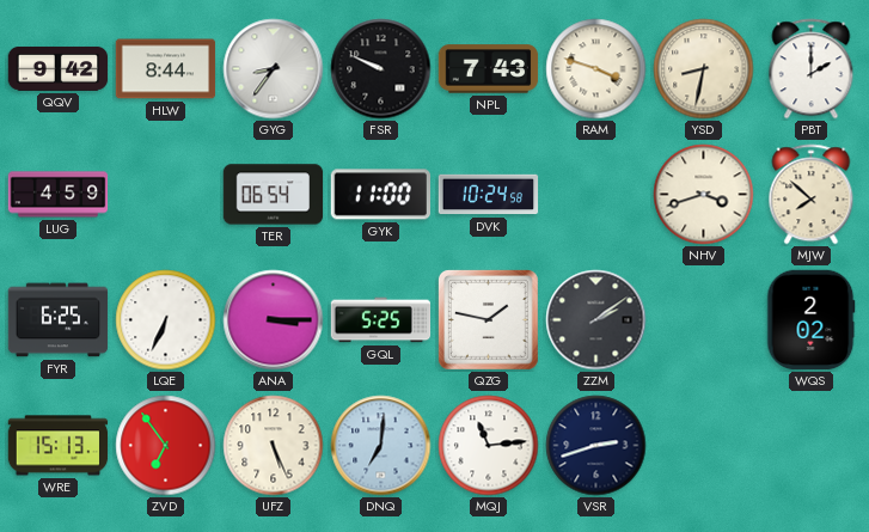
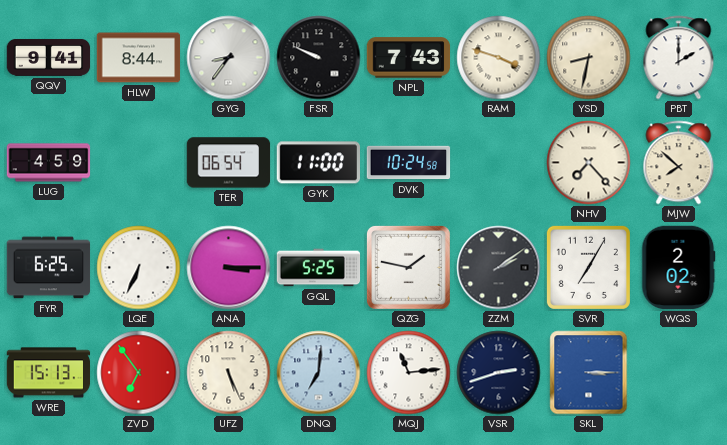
QQV: 9:42 -> 9:41
NHV: 3:42 -> 7:23
SVR: none -> 7:05
SKL: none -> 3:15
